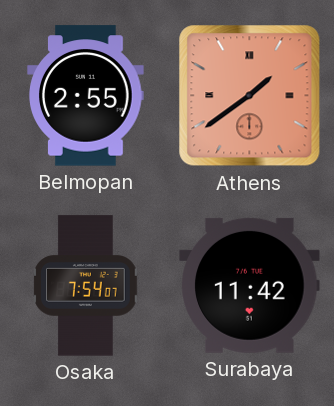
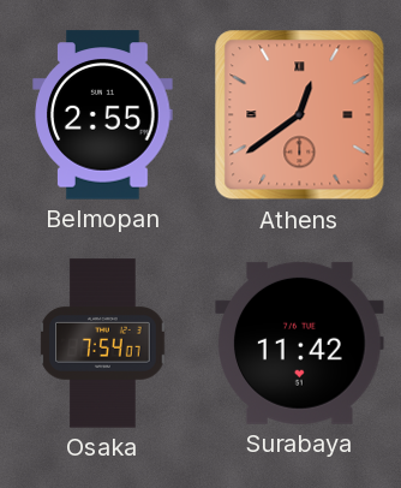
Athens: 1:39 -> 12:39
